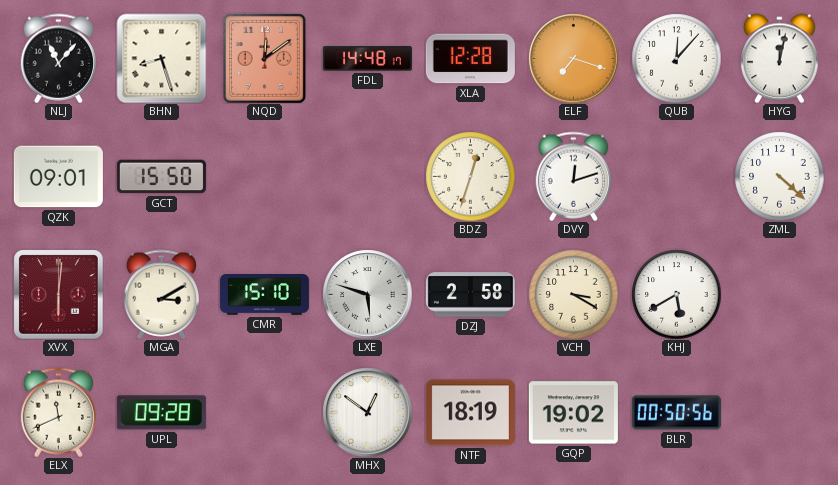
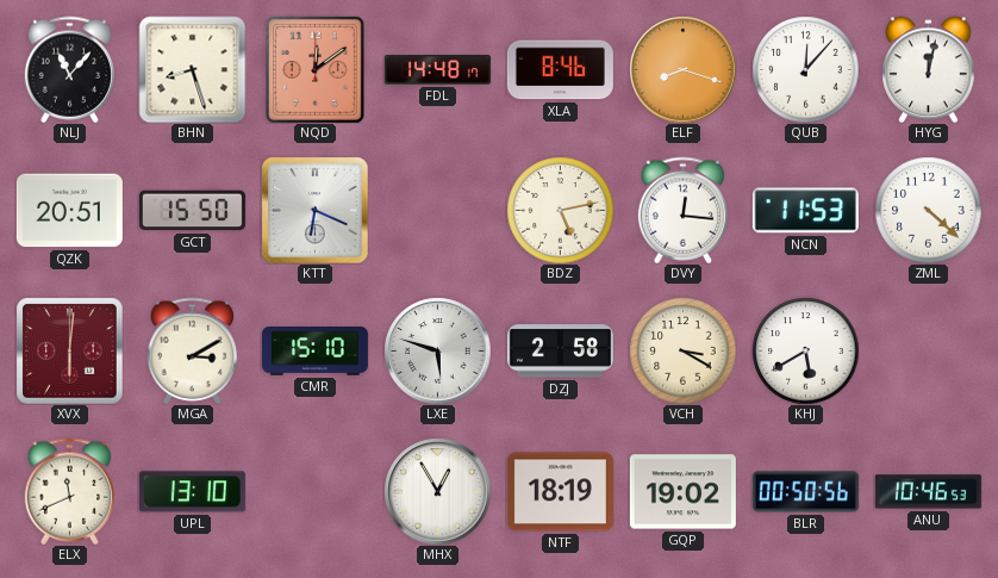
XLA: 12:28 -> 8:46
ELF: 7:18 -> 8:18
QZK: 09:01 -> 20:51
KTT: none -> 6:19
BDZ: 12:33 -> 5:13
DVY: 12:12 -> 12:16
NCN: none -> 11:53
UPL: 09:28 -> 13:10
MHX: 12:51 -> 12:55
ANU: none -> 10:46
